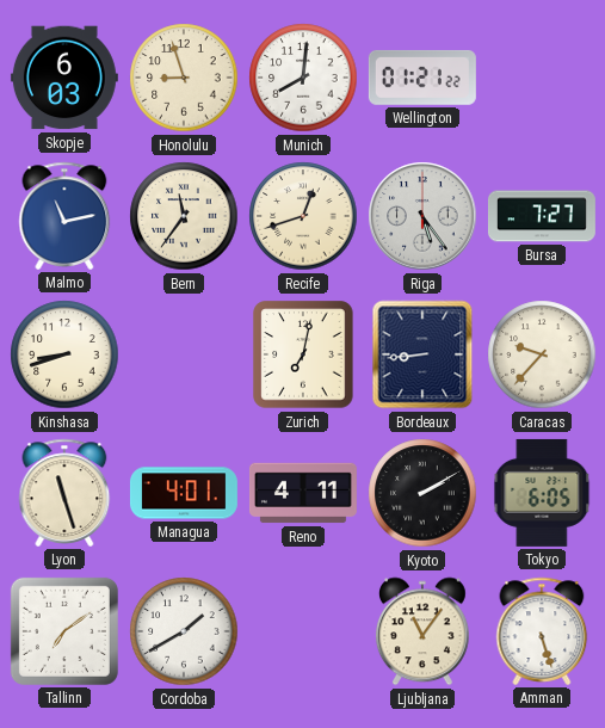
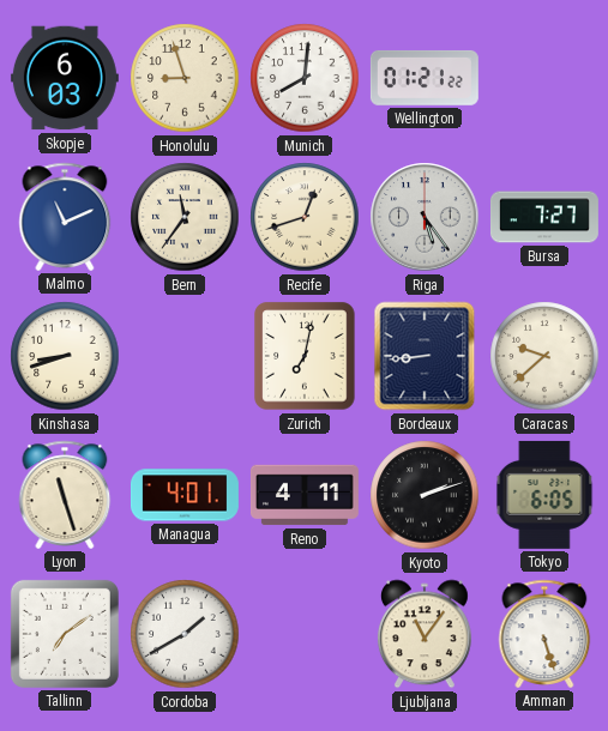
Malmo: 11:13 -> 11:11
Caracas: 9:37 -> 9:38
Kyoto: 2:10 -> 2:12
